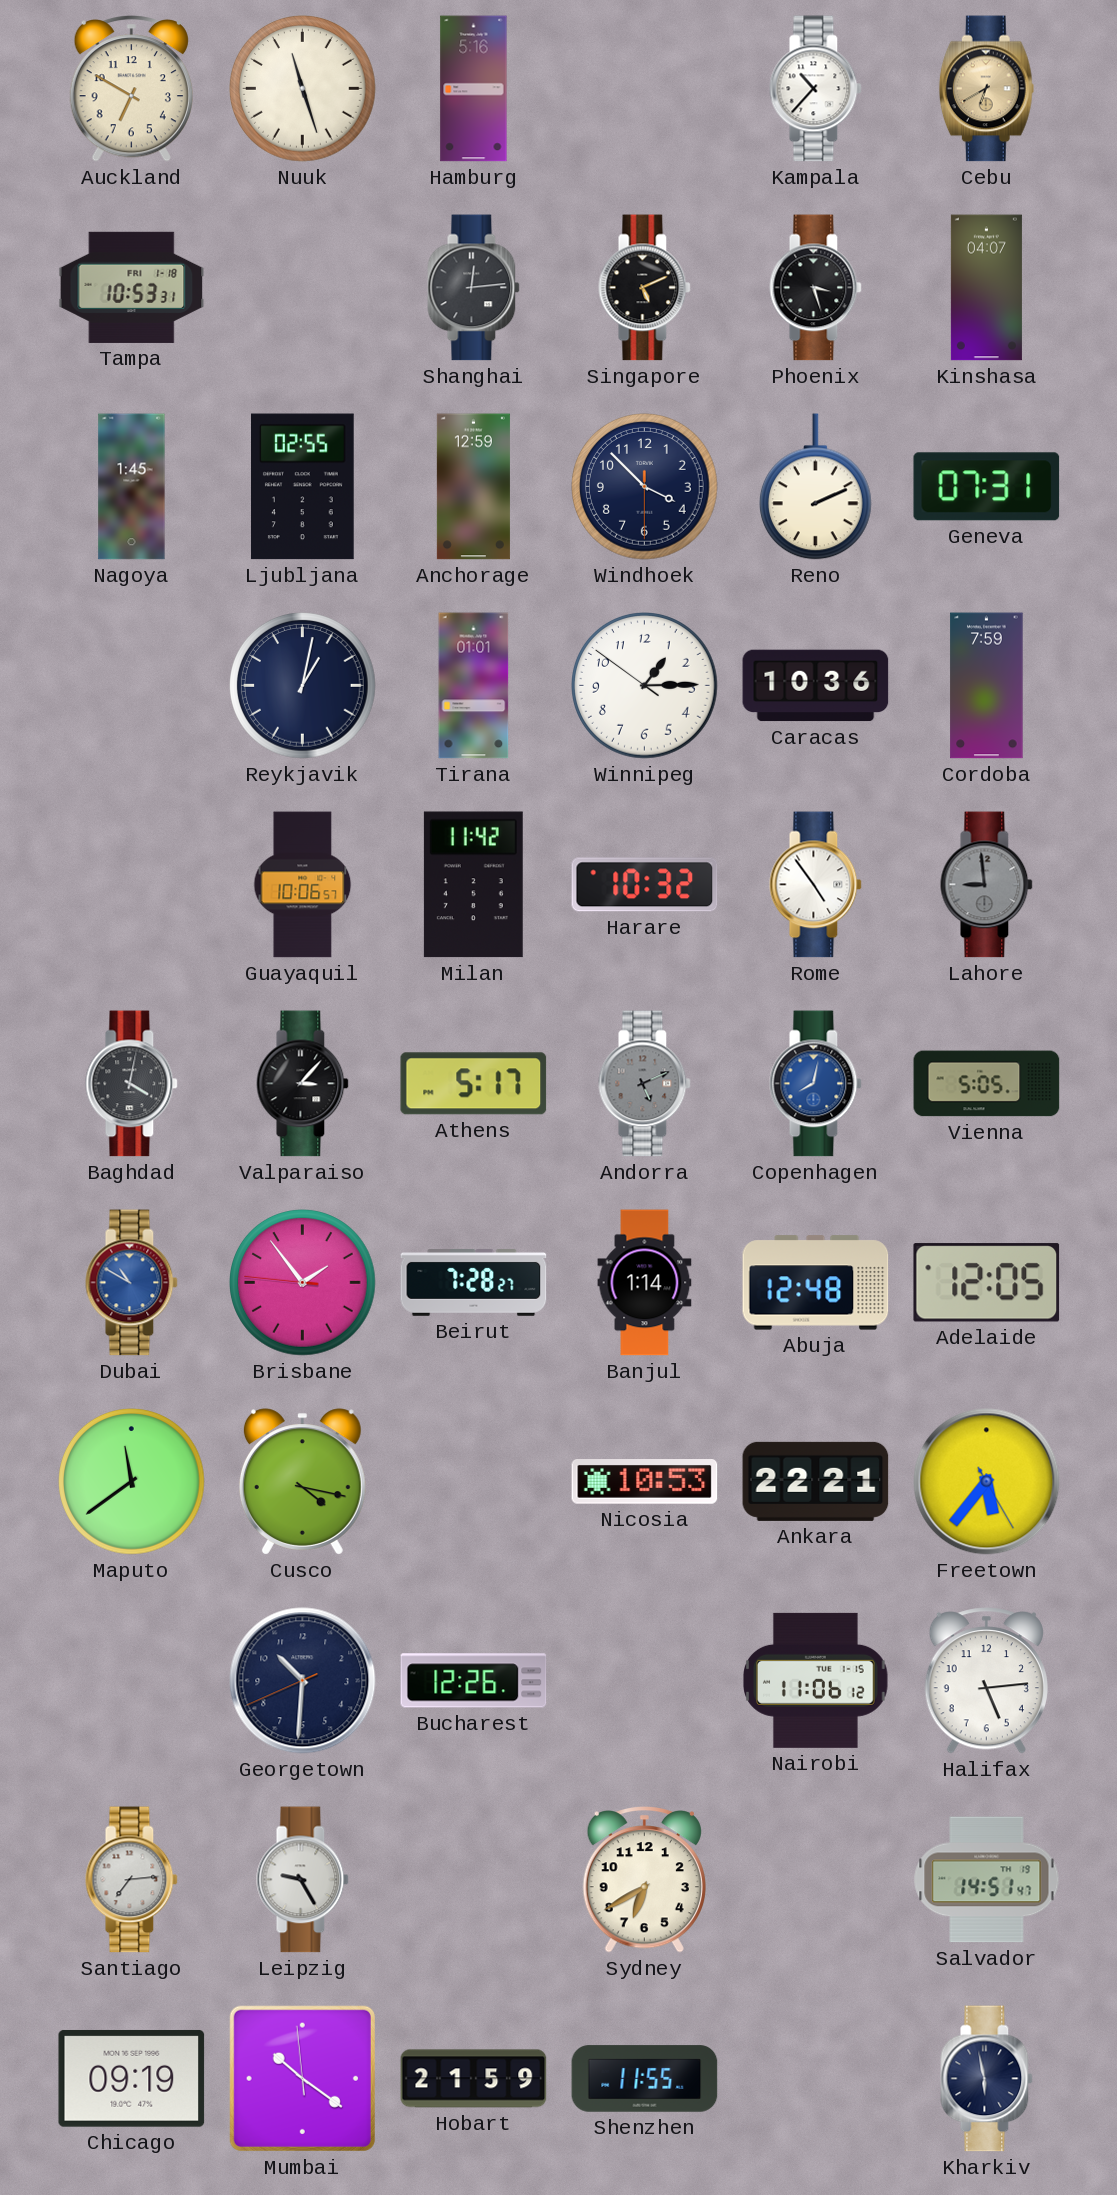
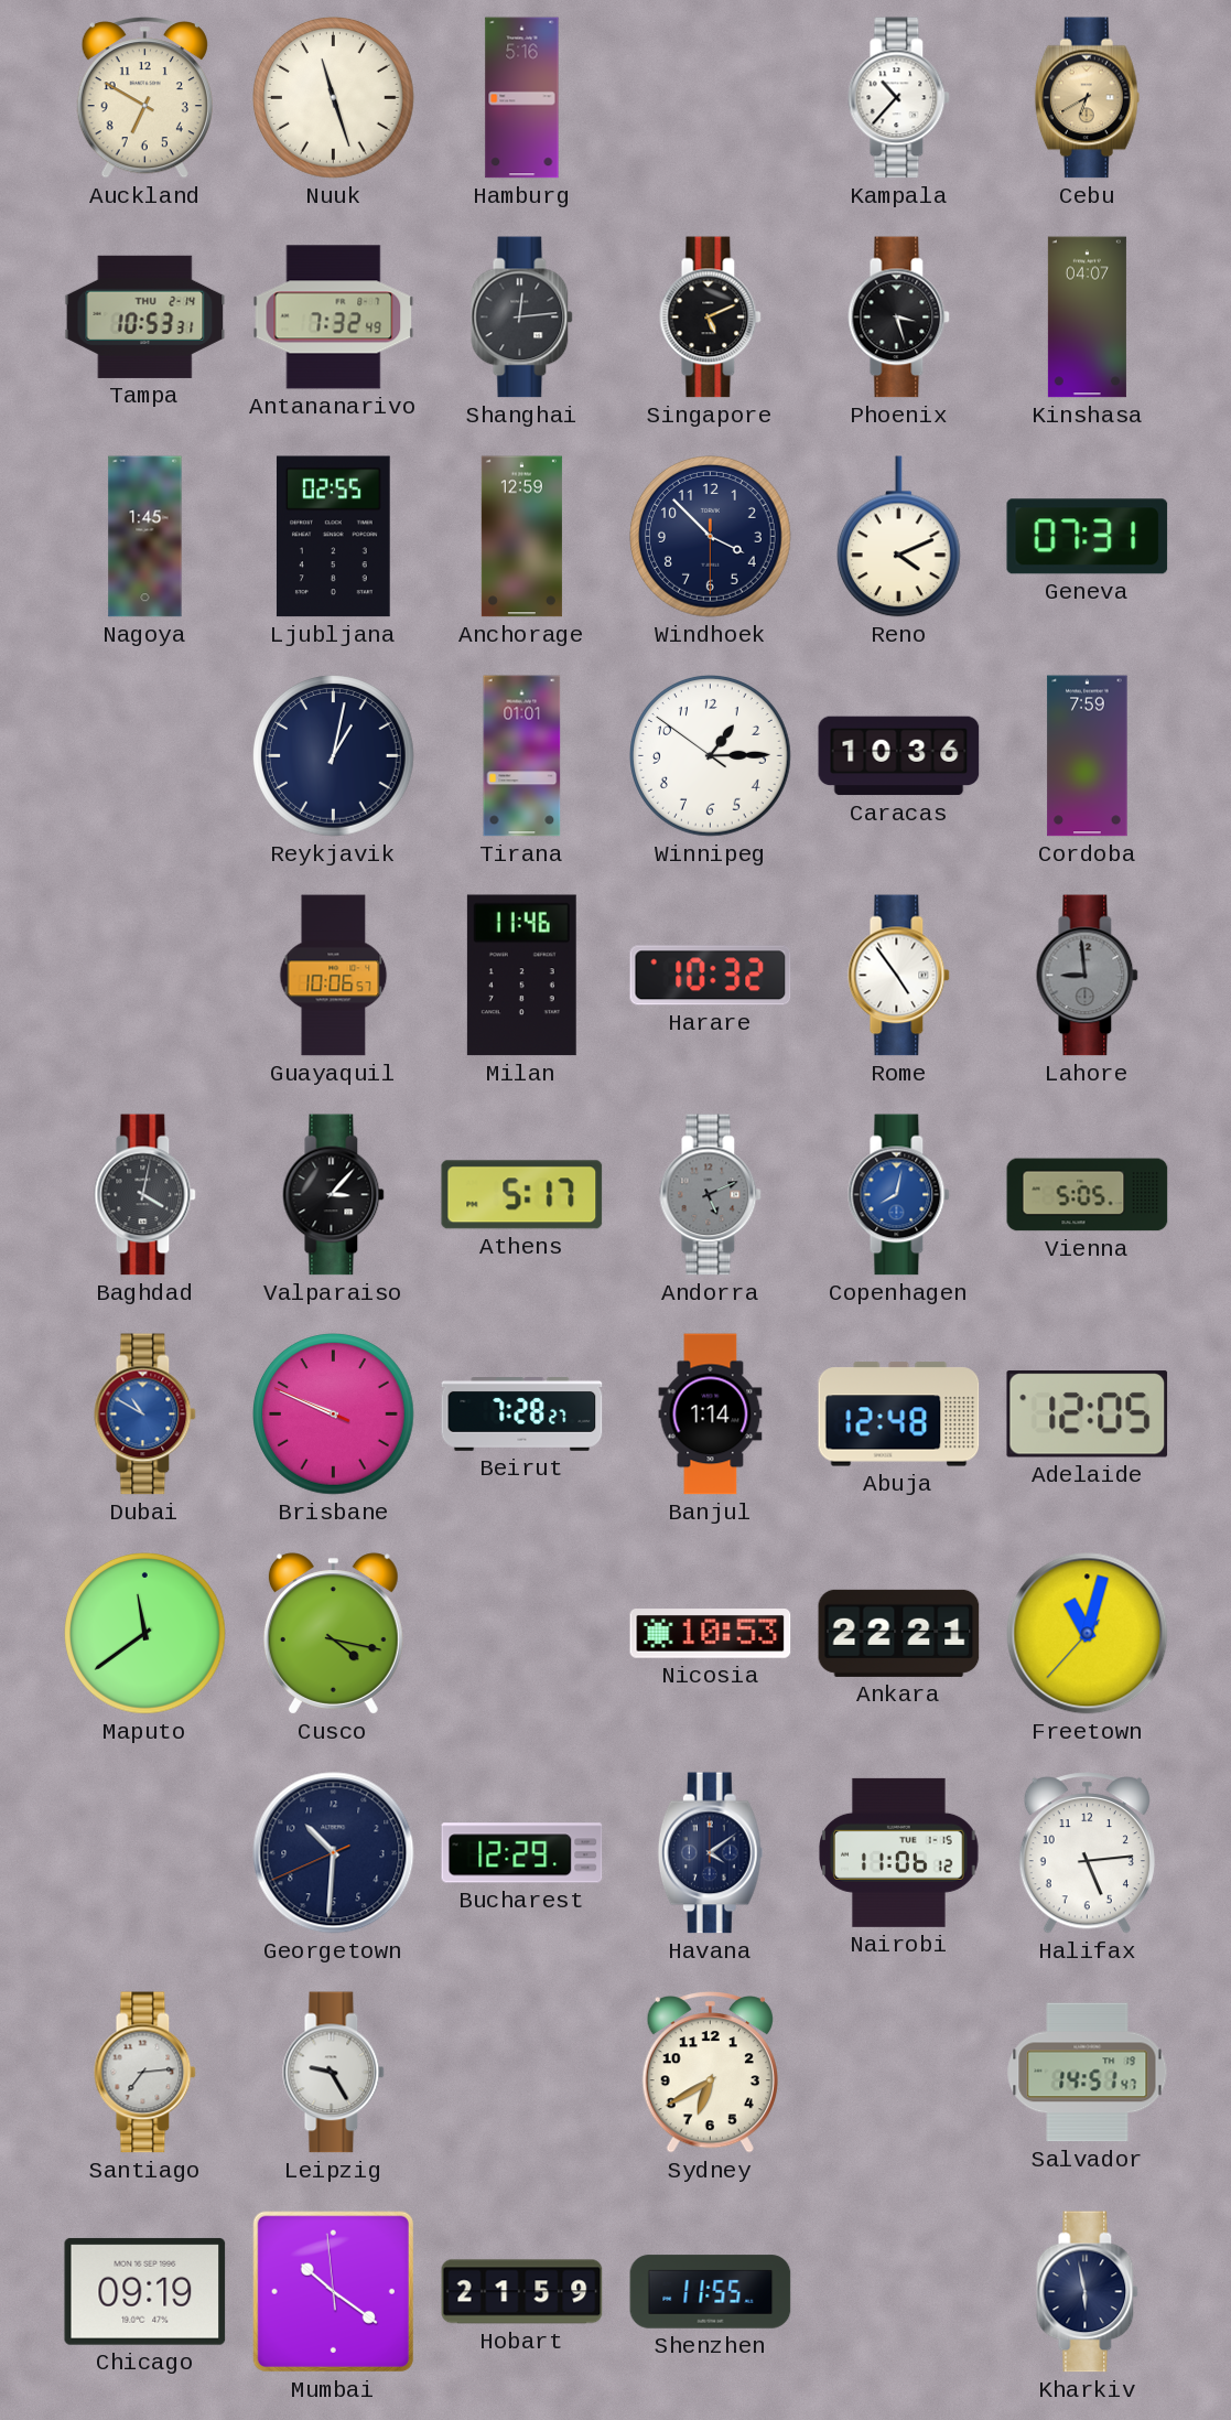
Tampa date: FRI 1-18 -> THU 2-14
Antananarivo: none -> 7:32
Reno: 2:11 -> 4:11
Milan: 11:42 -> 11:46
Brisbane: 1:53 -> 9:48
Freetown: 5:36 -> 11:02
Bucharest: 12:26 -> 12:29
Havana: none -> 4:09
